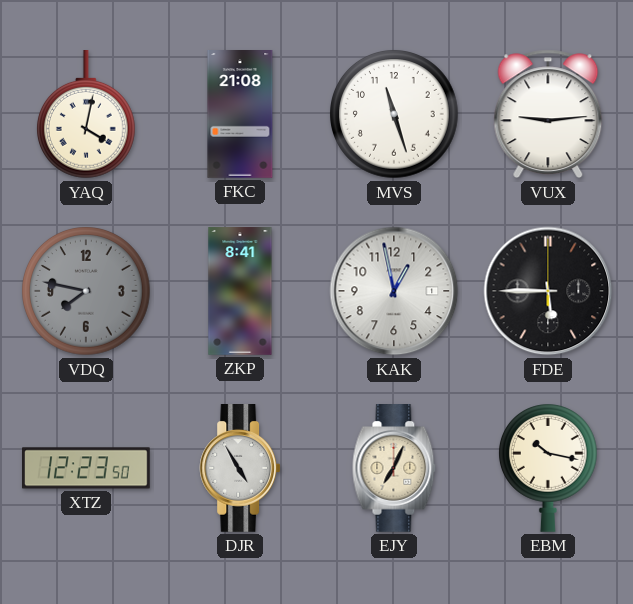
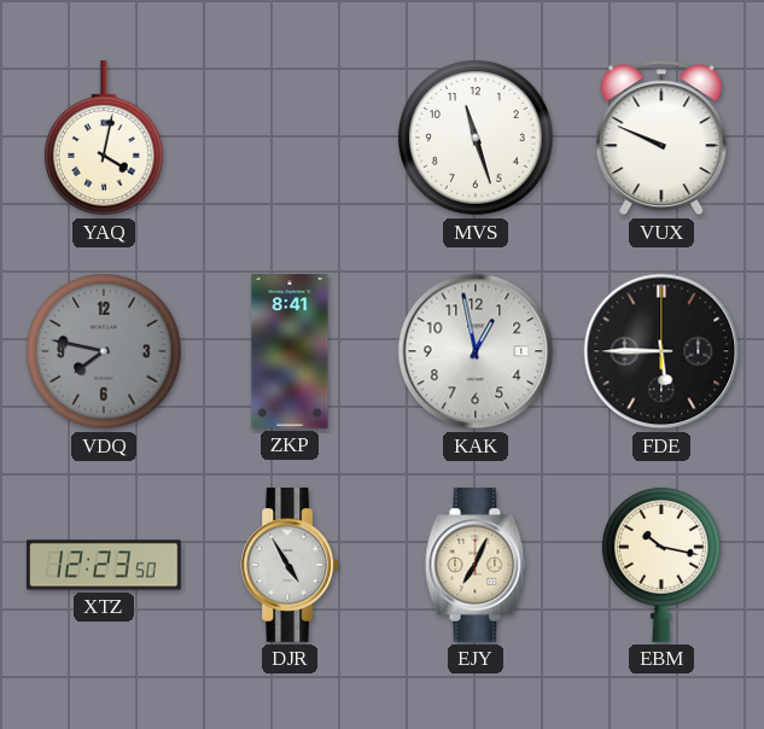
FKC: 21:08 -> none
VUX: 9:14 -> 9:49
